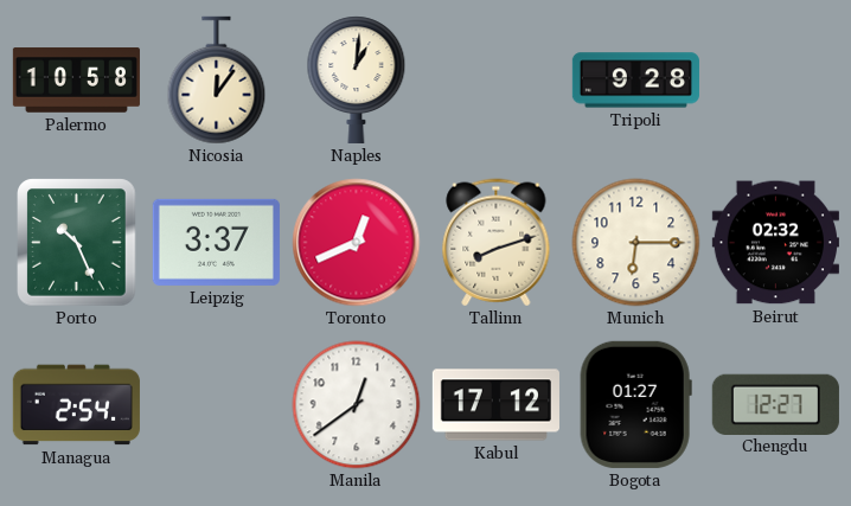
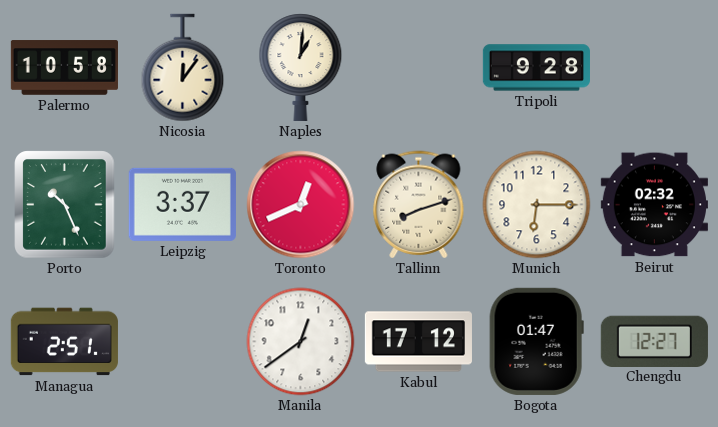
Managua: 2:54 -> 2:51
Bogota: 01:27 -> 01:47
